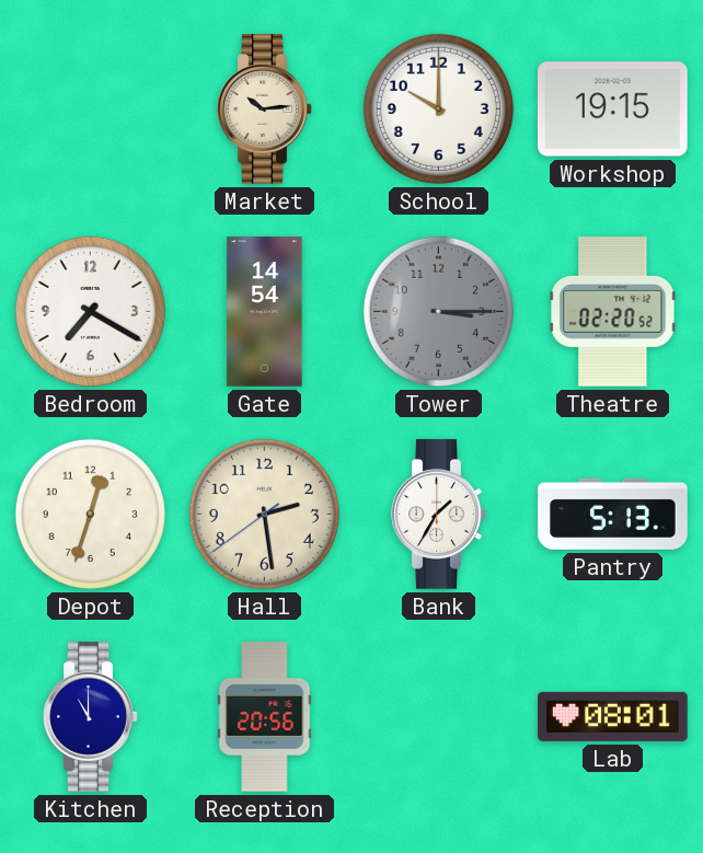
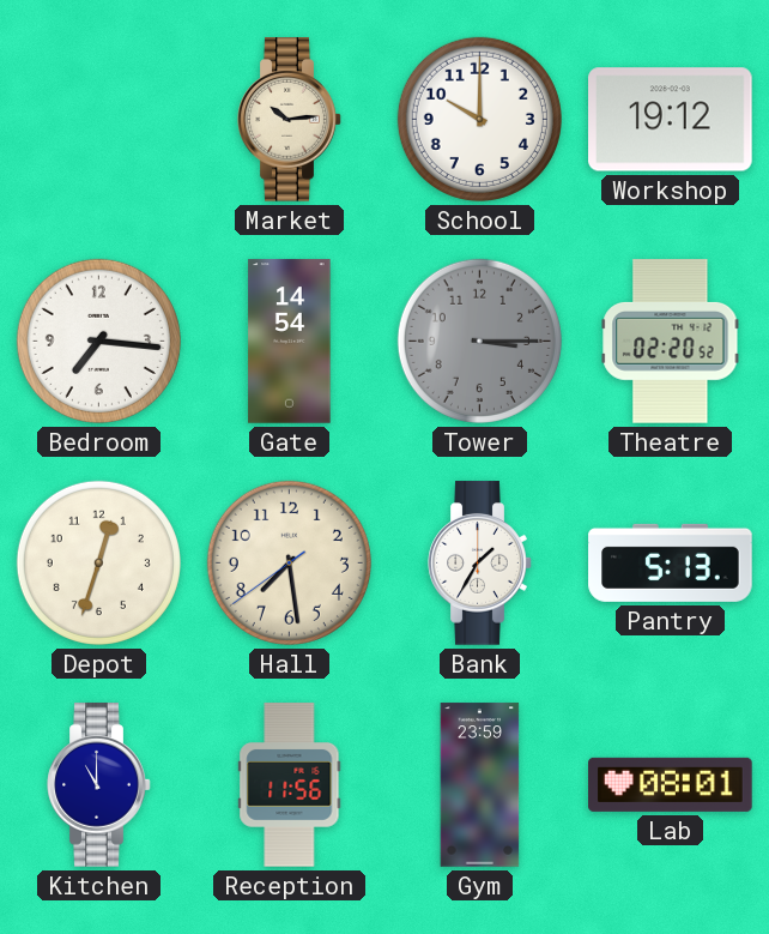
Workshop: 19:15 -> 19:12
Bedroom: 7:20 -> 7:16
Hall: 2:28 -> 7:28
Reception: 20:56 -> 11:56
Gym: none -> 23:59
